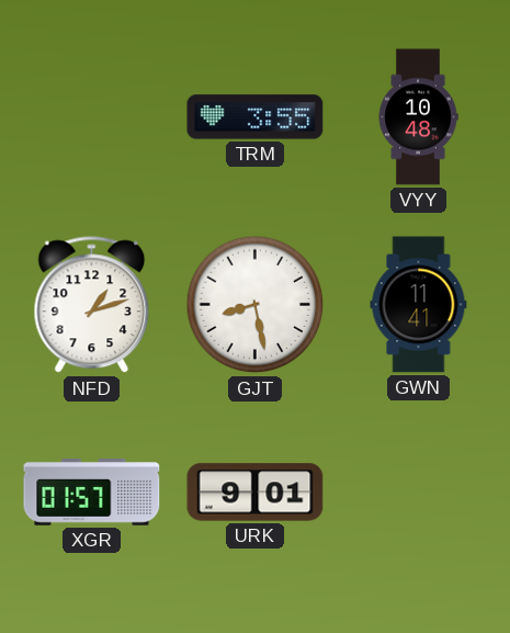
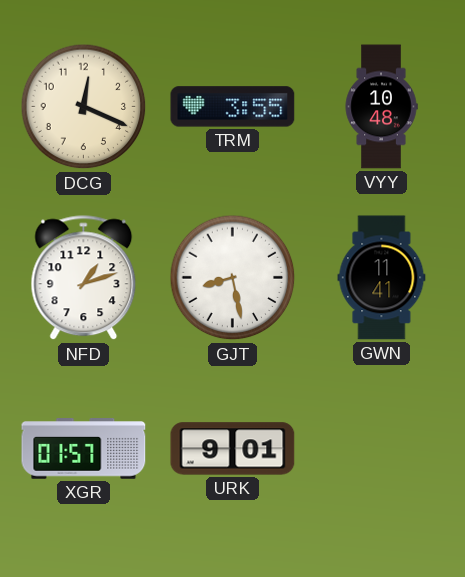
DCG: none -> 12:19
